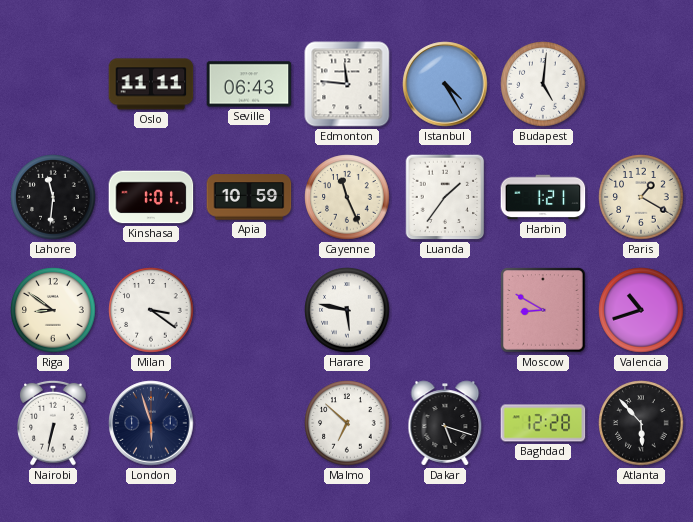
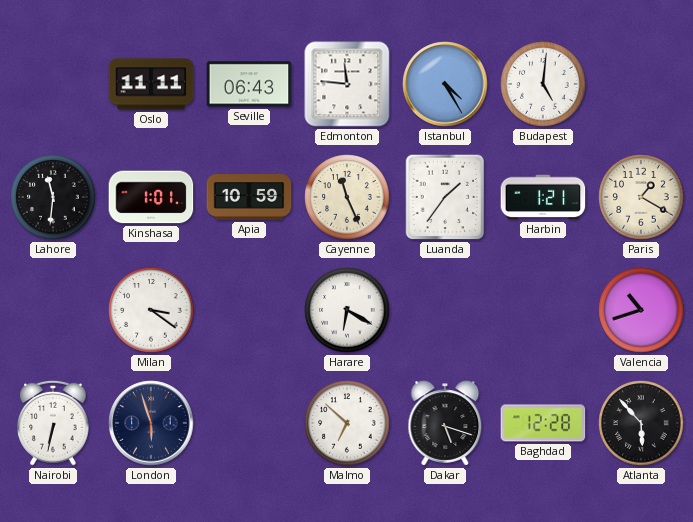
Riga: 8:51 -> none
Harare: 5:47 -> 6:20
Moscow: 8:50 -> none
